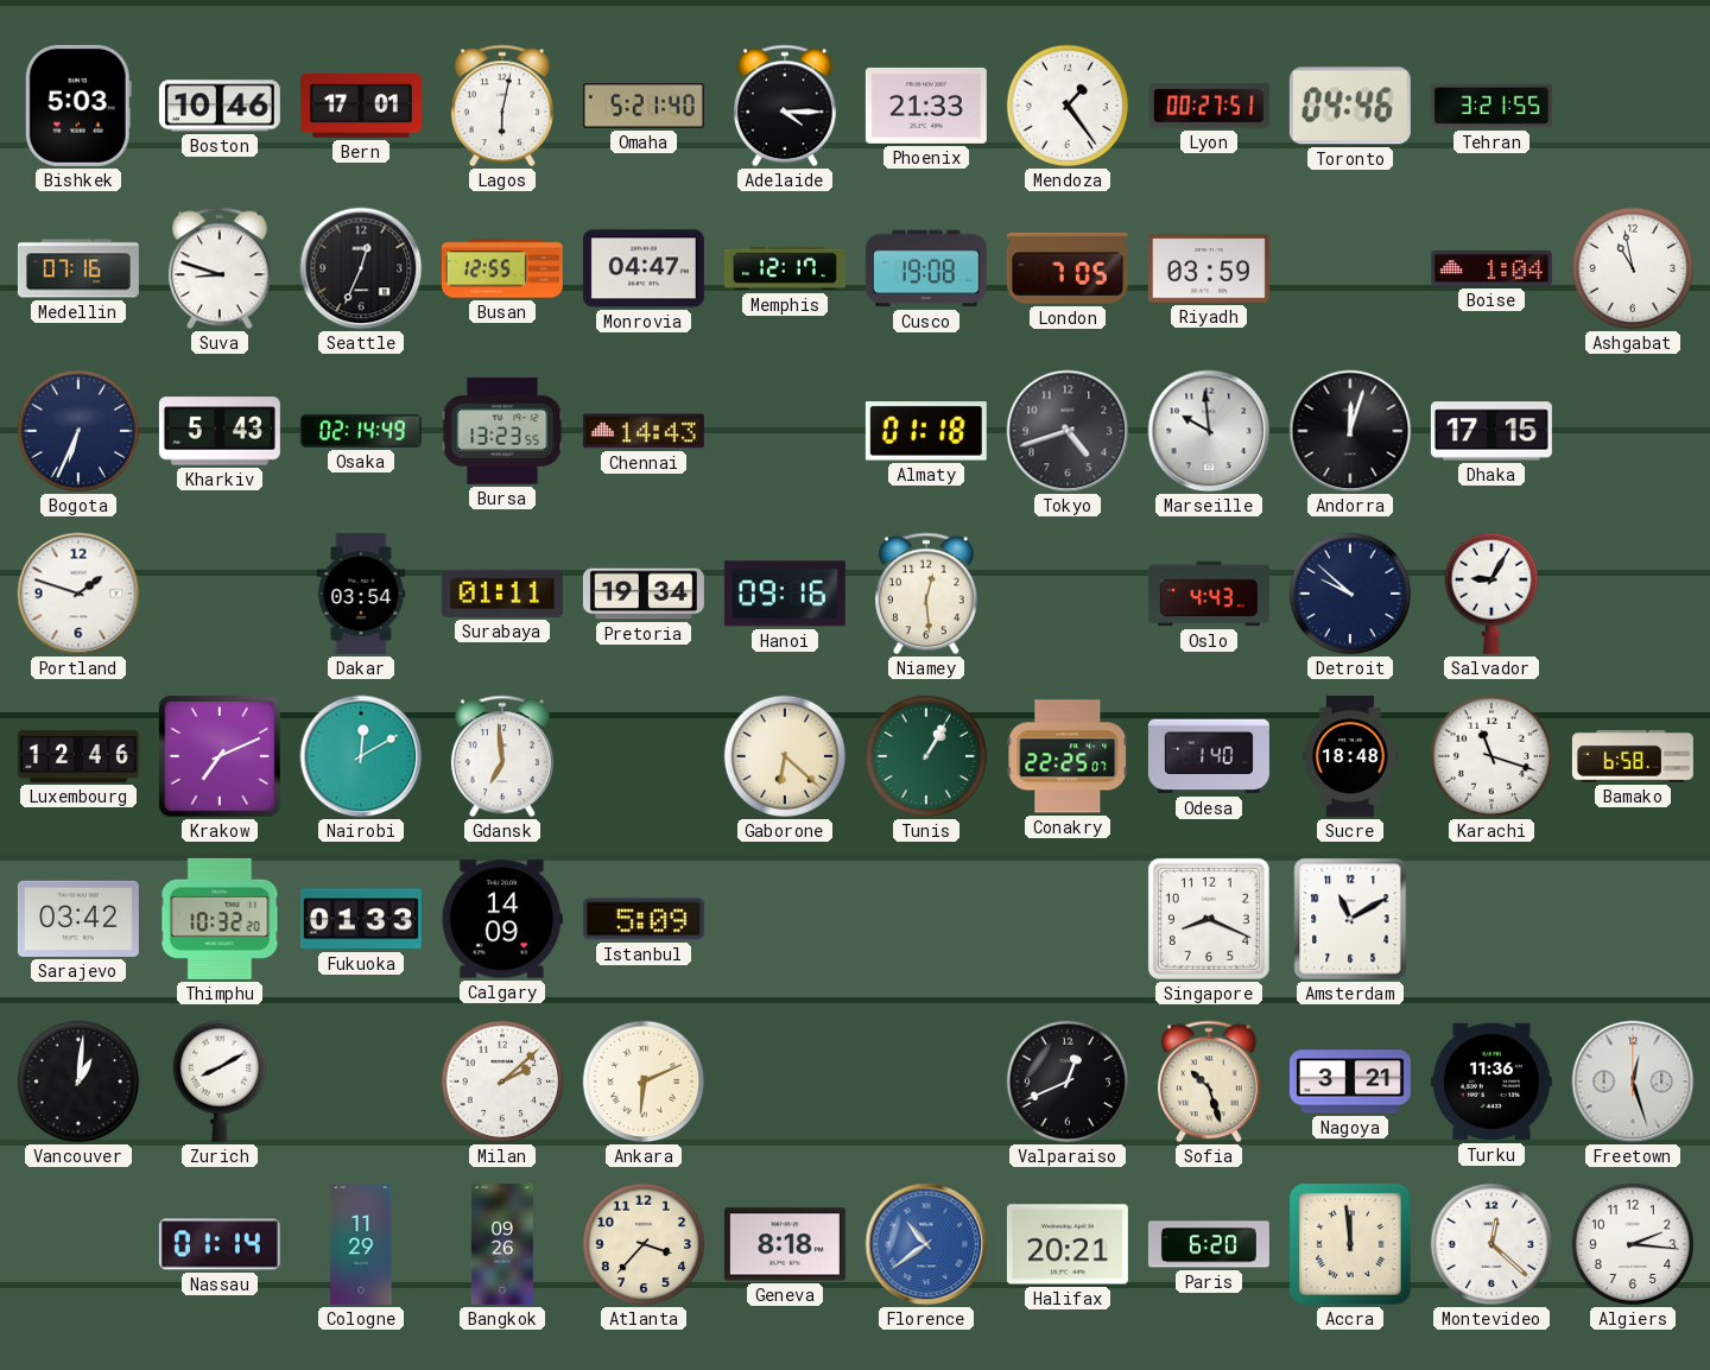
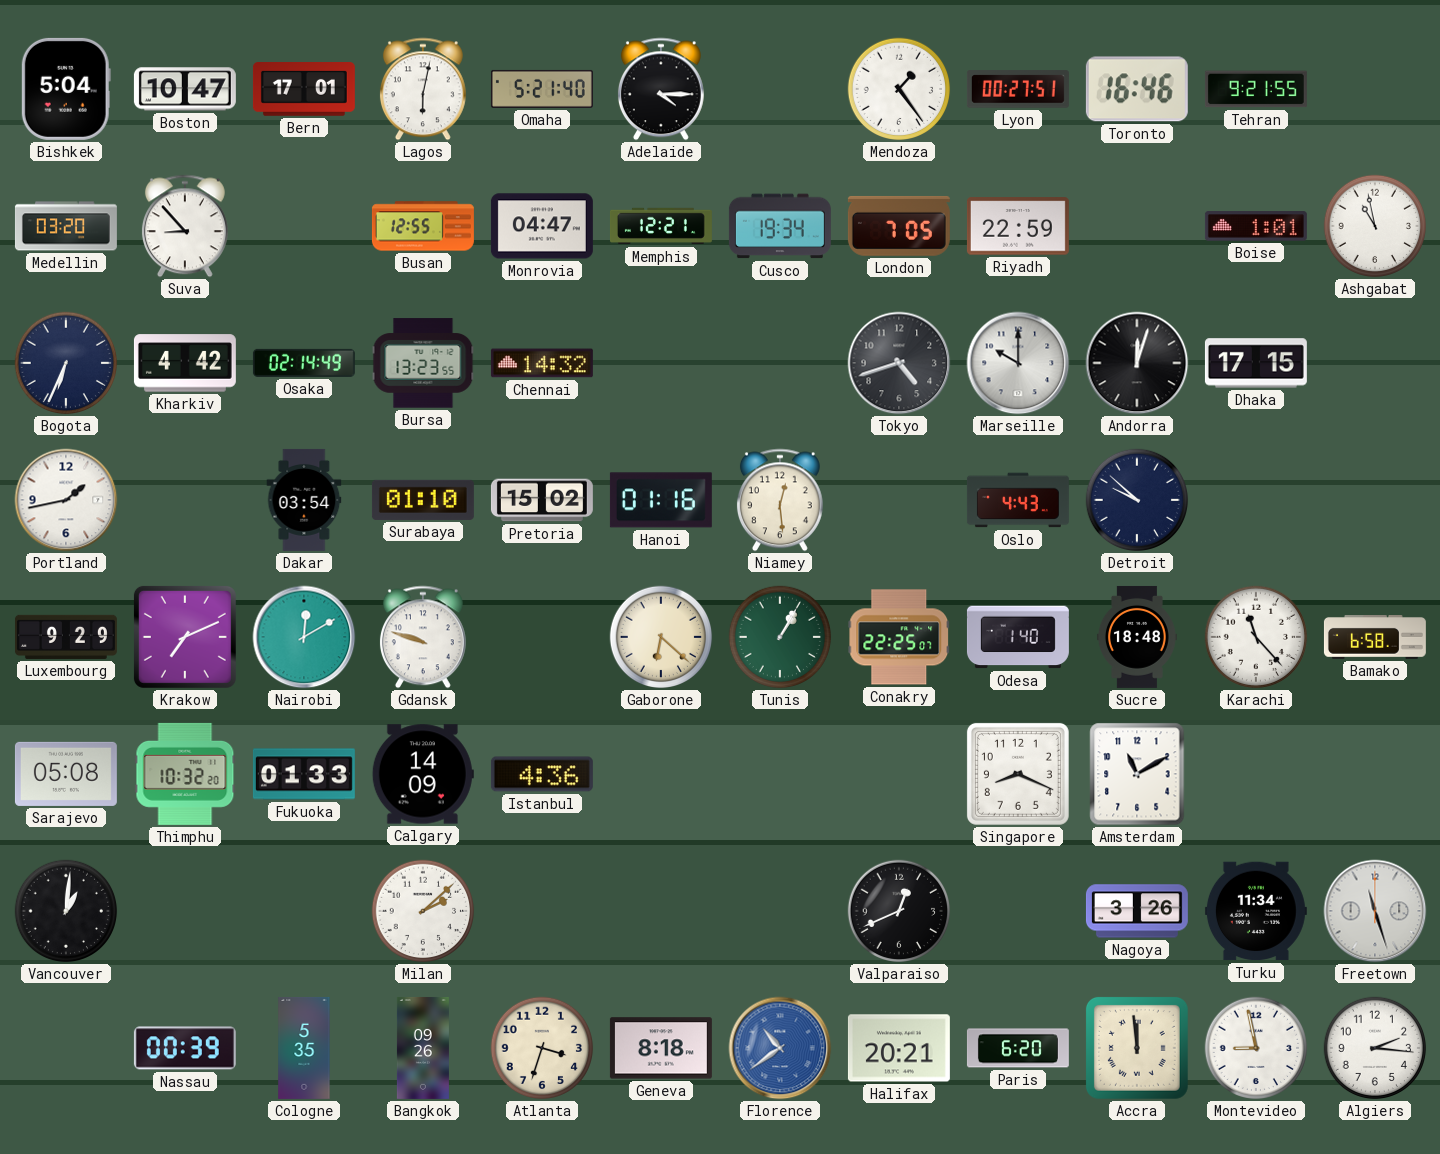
Bishkek: 5:03 -> 5:04
Boston: 10:46 -> 10:47
Phoenix: 21:33 -> none
Toronto: 04:46 -> 16:46
Tehran: 3:21 -> 9:21
Medellin: 07:16 -> 03:20
Suva: 8:48 -> 8:53
Seattle: 12:34 -> none
Memphis: 12:17 -> 12:21
Cusco: 19:08 -> 19:34
Riyadh: 03:59 -> 22:59
Boise: 1:04 -> 1:01
Kharkiv: 5:43 -> 4:42
Chennai: 14:43 -> 14:32
Almaty: 01:18 -> none
Marseille: 9:59 -> 10:00
Portland: 1:48 -> 1:43
Surabaya: 01:11 -> 01:10
Pretoria: 19:34 -> 15:02
Hanoi: 09:16 -> 01:16
Salvador: 9:05 -> none
Luxembourg: 12:46 -> 9:29
Gdansk: 6:59 -> 9:48
Karachi: 11:18 -> 11:23
Sarajevo: 03:42 -> 05:08
Istanbul: 5:09 -> 4:36
Zurich: 8:10 -> none
Ankara: 6:11 -> none
Sofia: 10:27 -> none
Nagoya: 3:21 -> 3:26
Turku: 11:36 -> 11:34
Freetown: 12:27 -> 11:27
Nassau: 01:14 -> 00:39
Cologne: 11:29 -> 5:35
Atlanta: 3:37 -> 3:33
Montevideo: 12:22 -> 8:58
